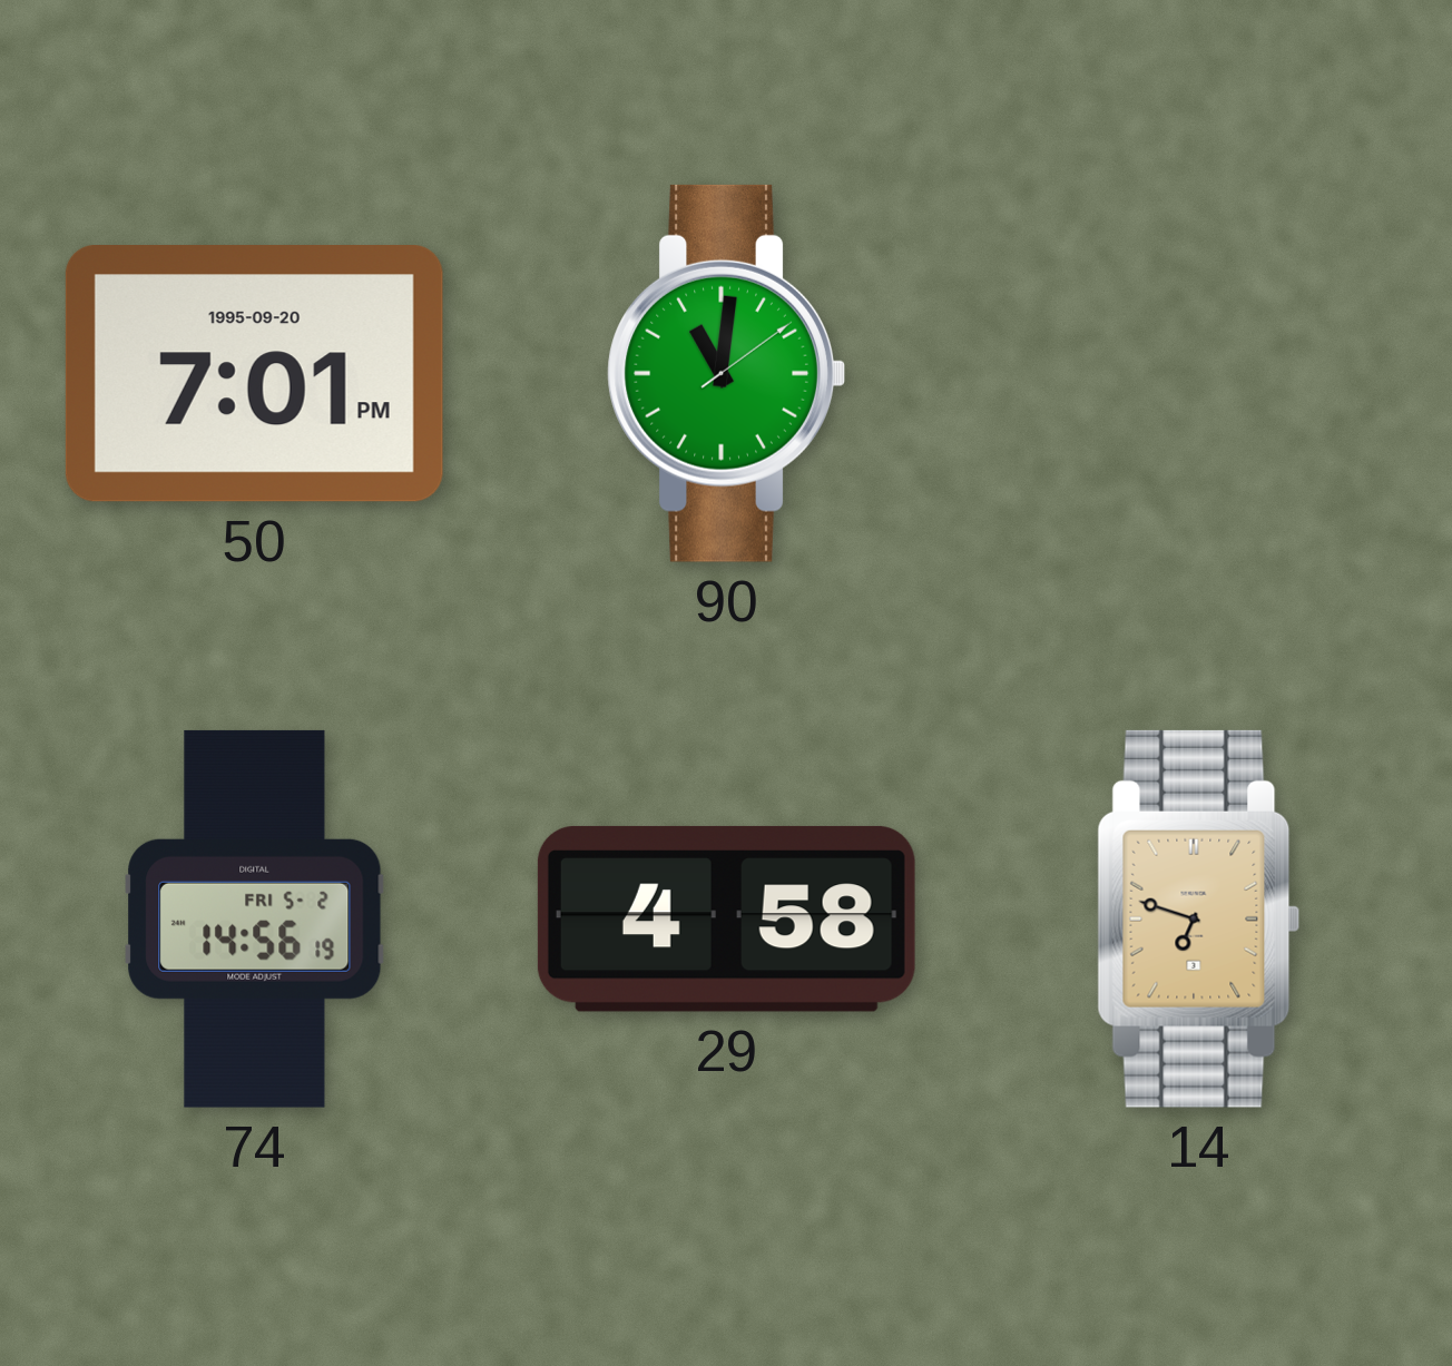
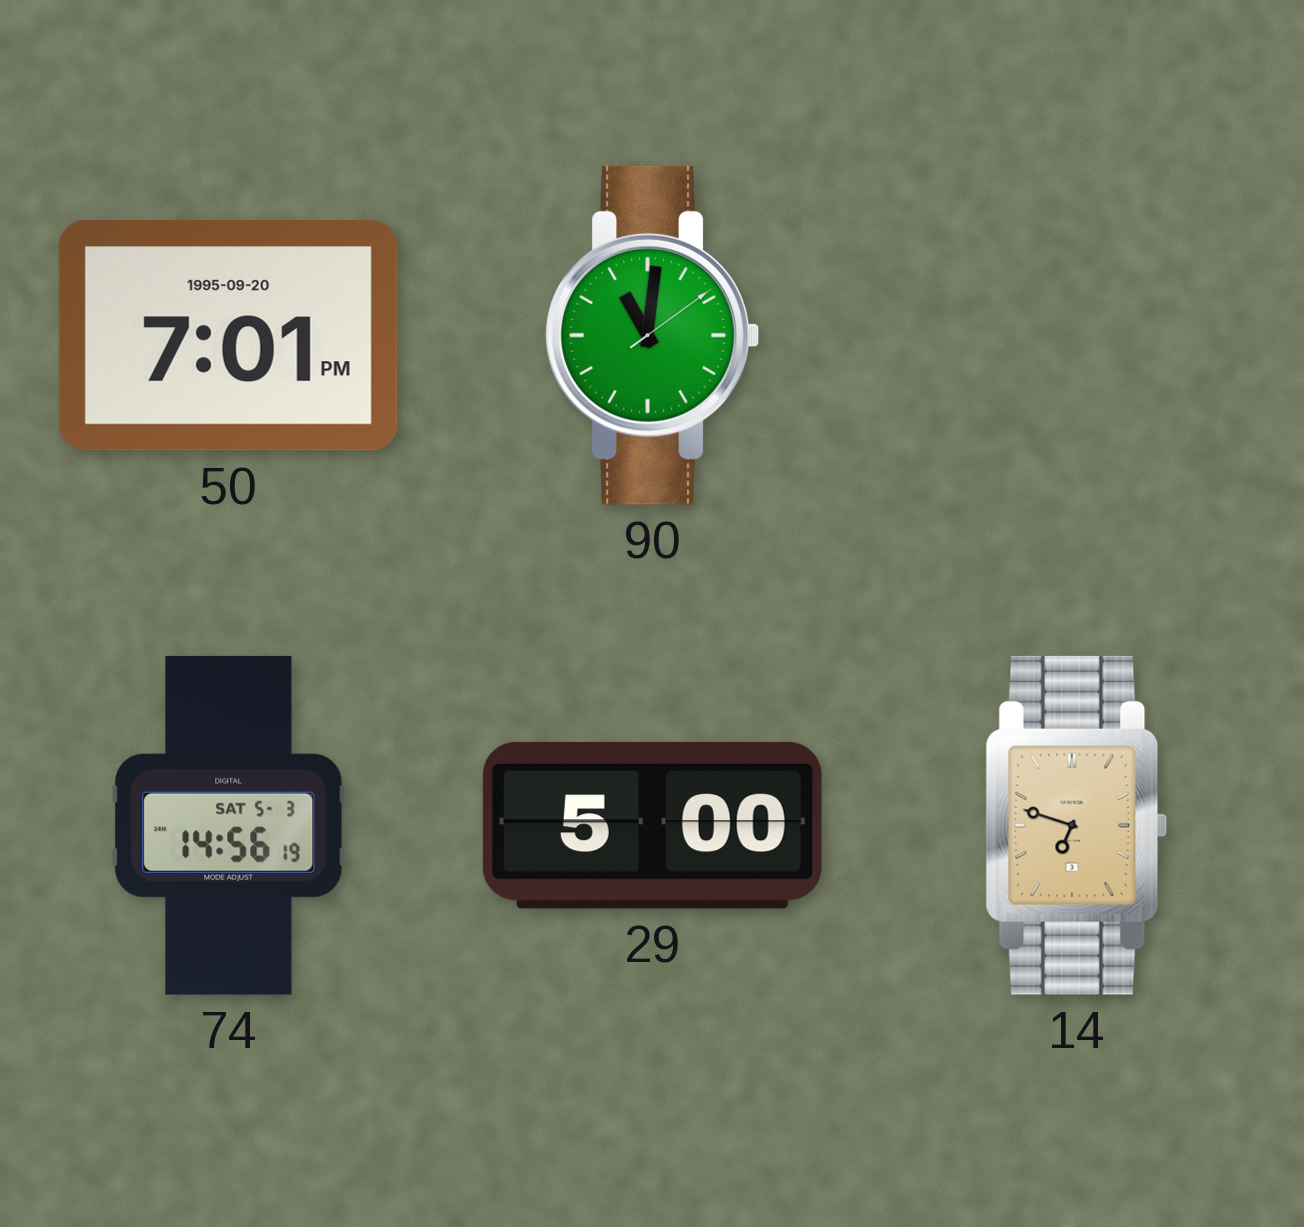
74 date: FRI 5-2 -> SAT 5-3
29: 4:58 -> 5:00
